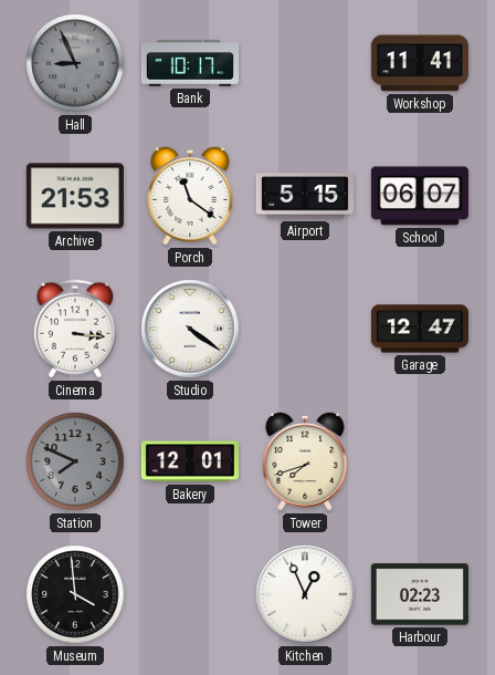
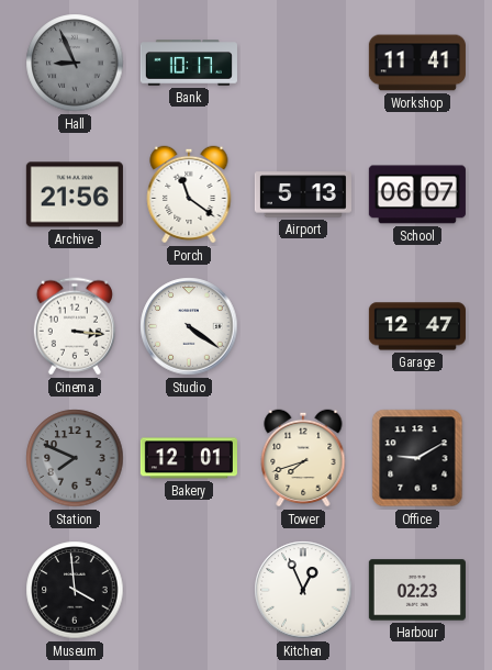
Archive: 21:53 -> 21:56
Airport: 5:15 -> 5:13
Office: none -> 9:10
